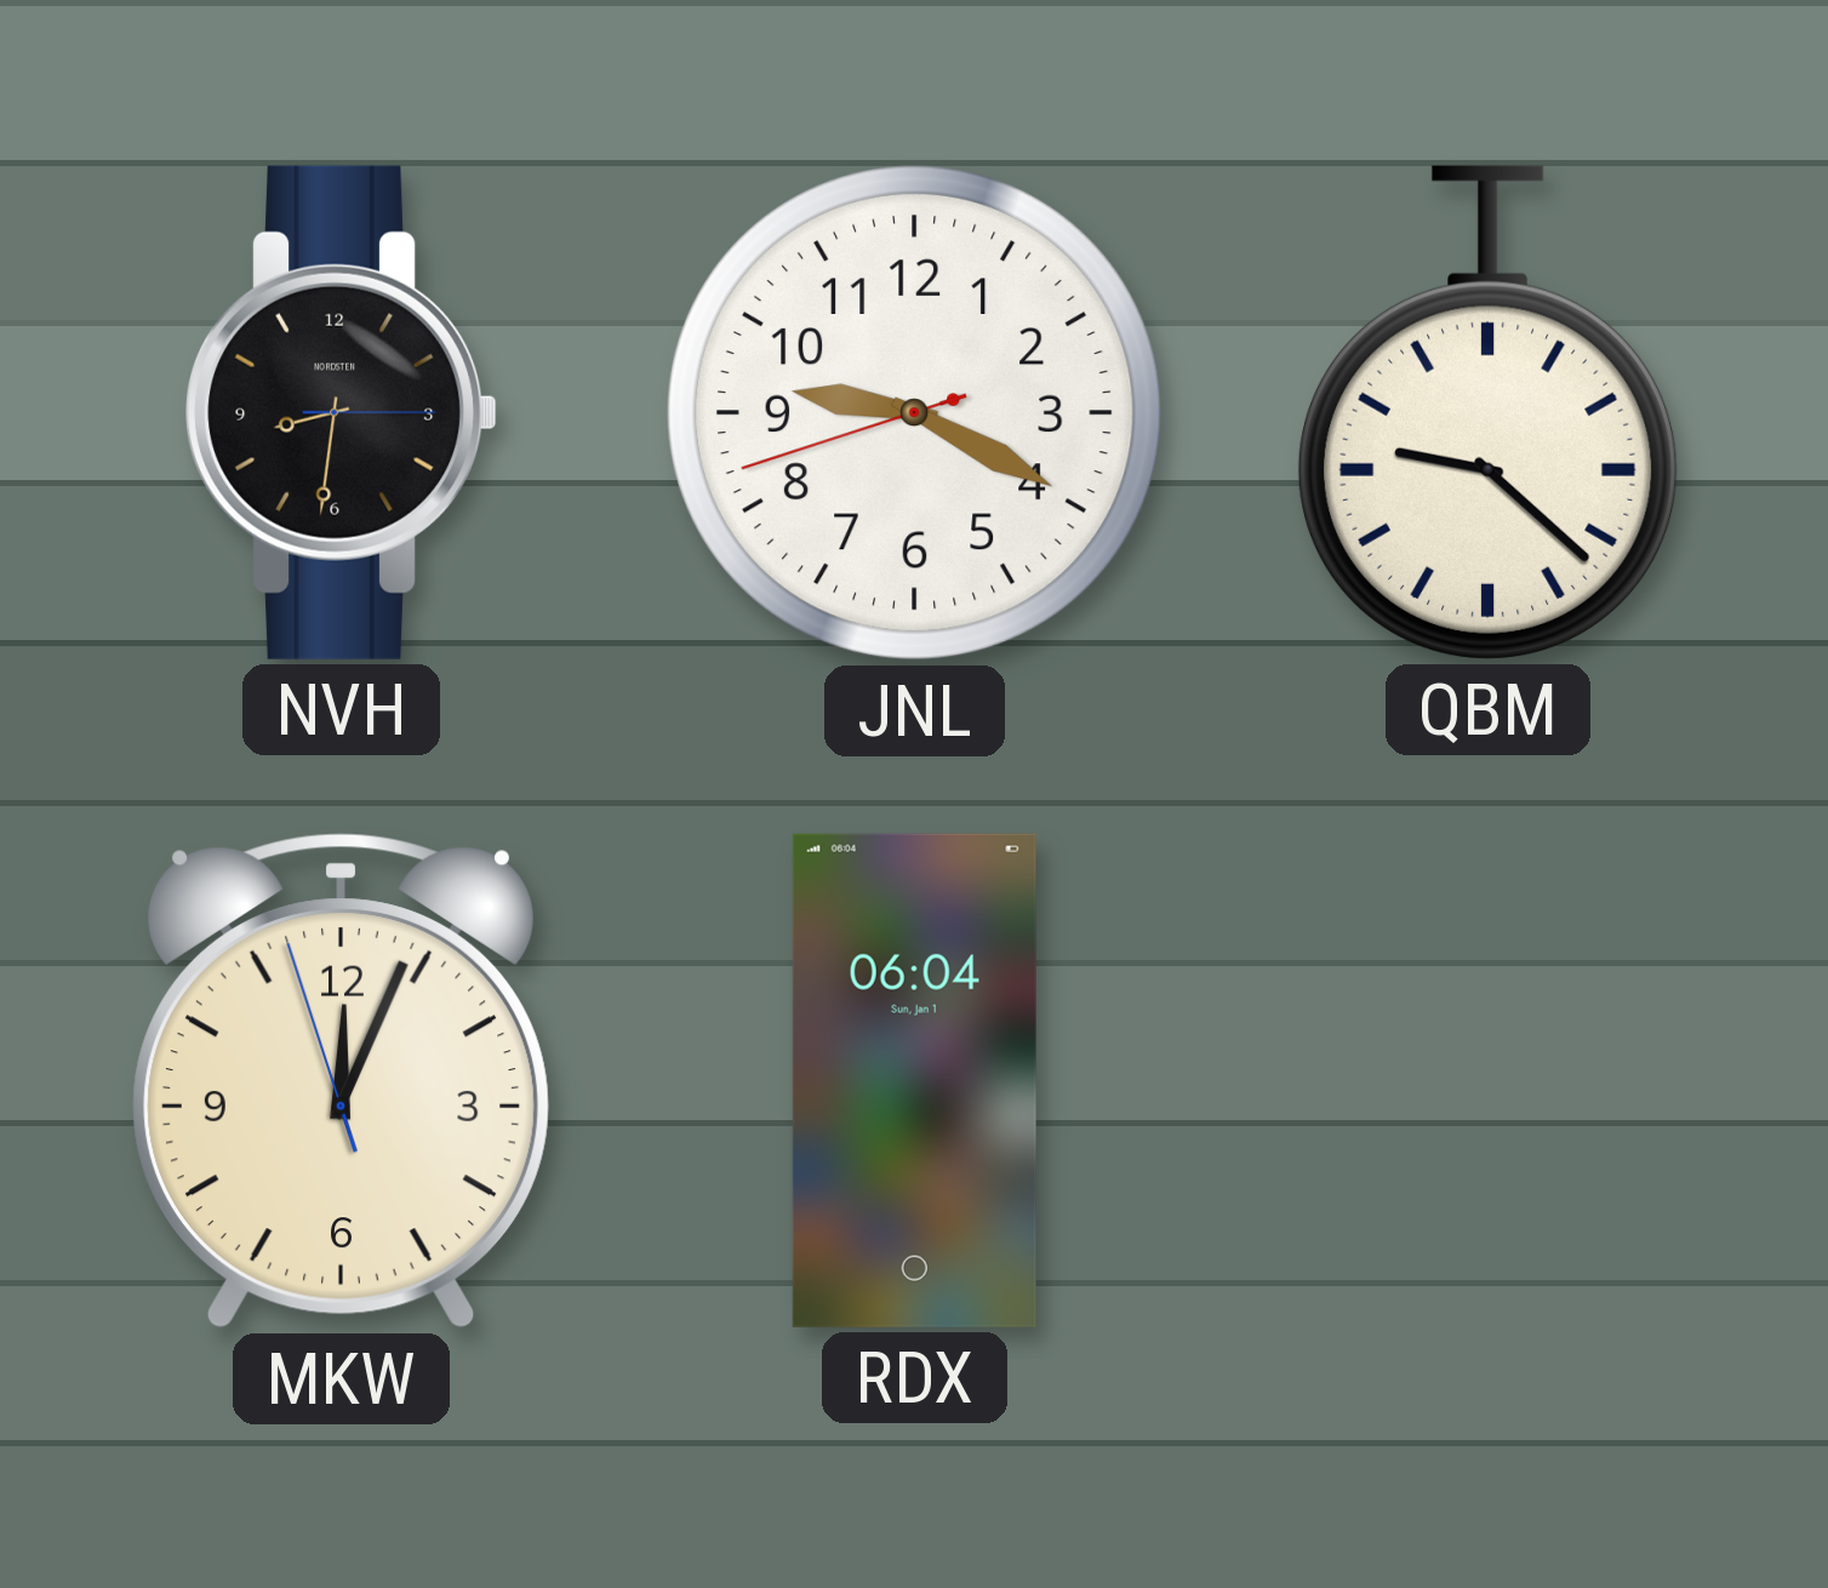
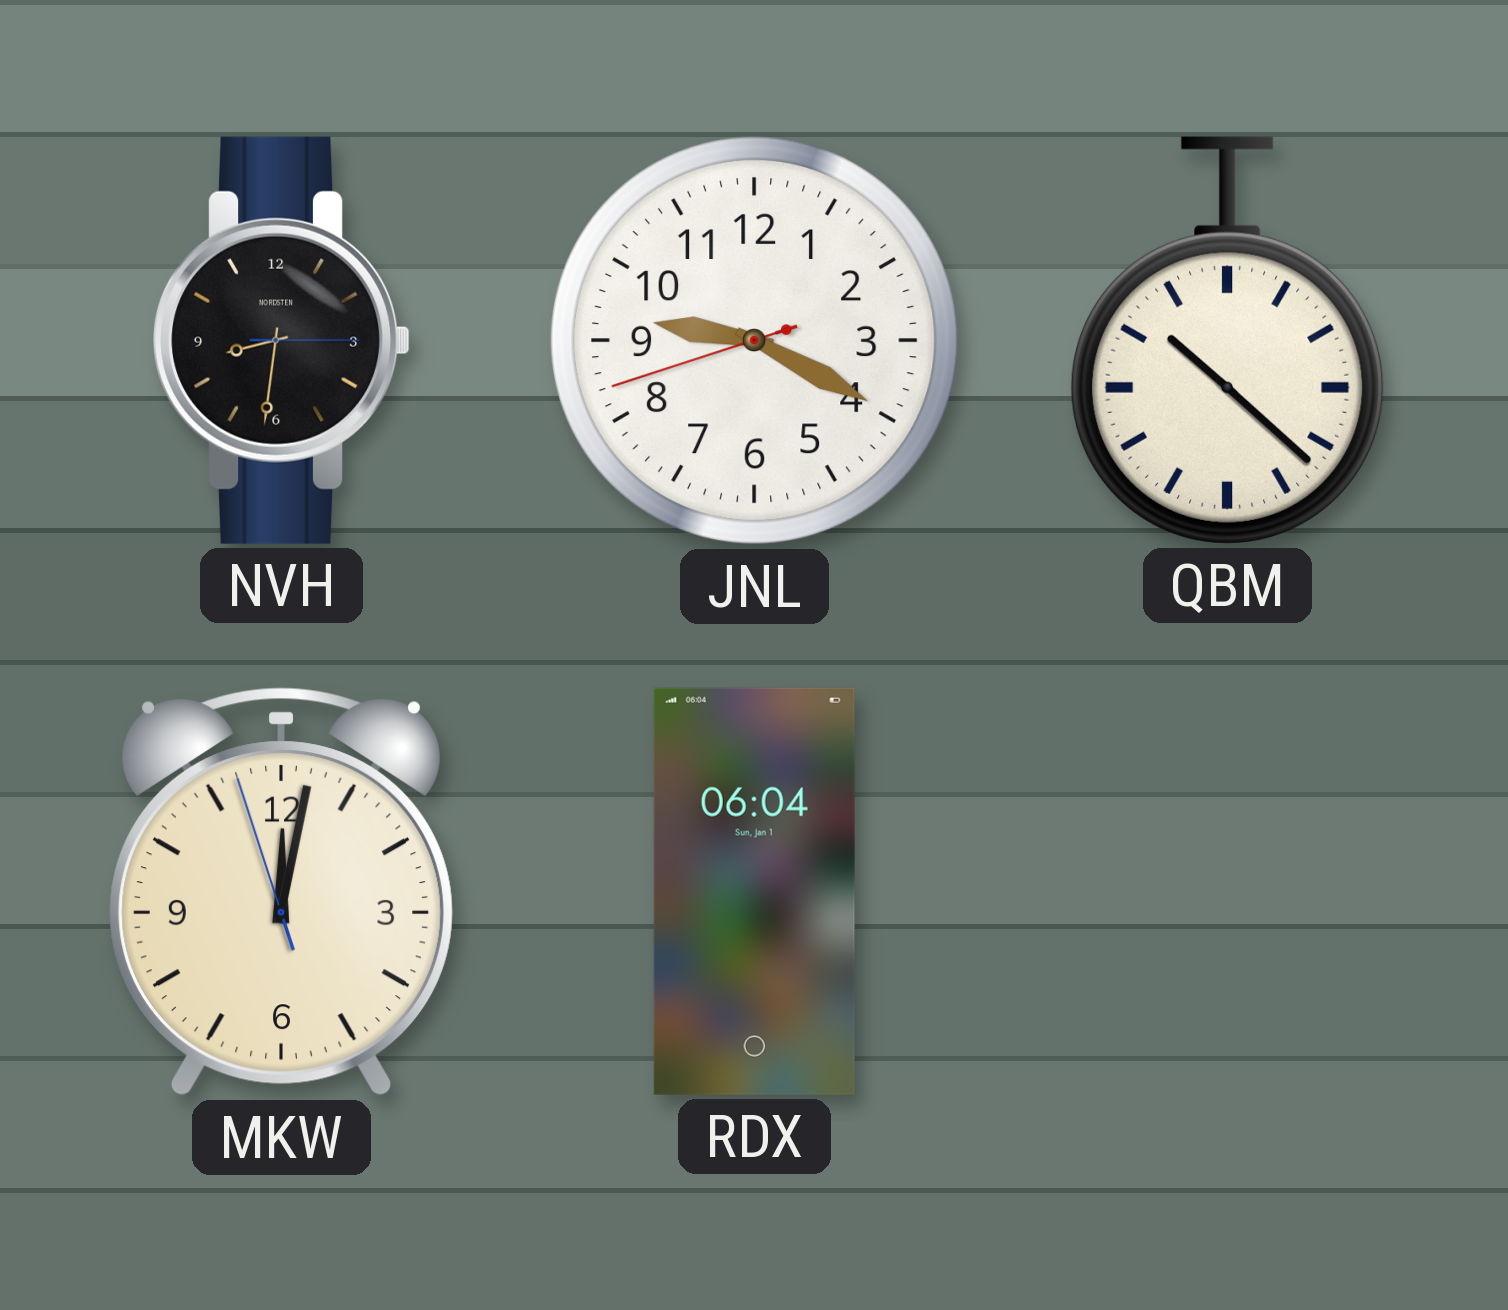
QBM: 9:22 -> 10:22
MKW: 12:03 -> 12:01
